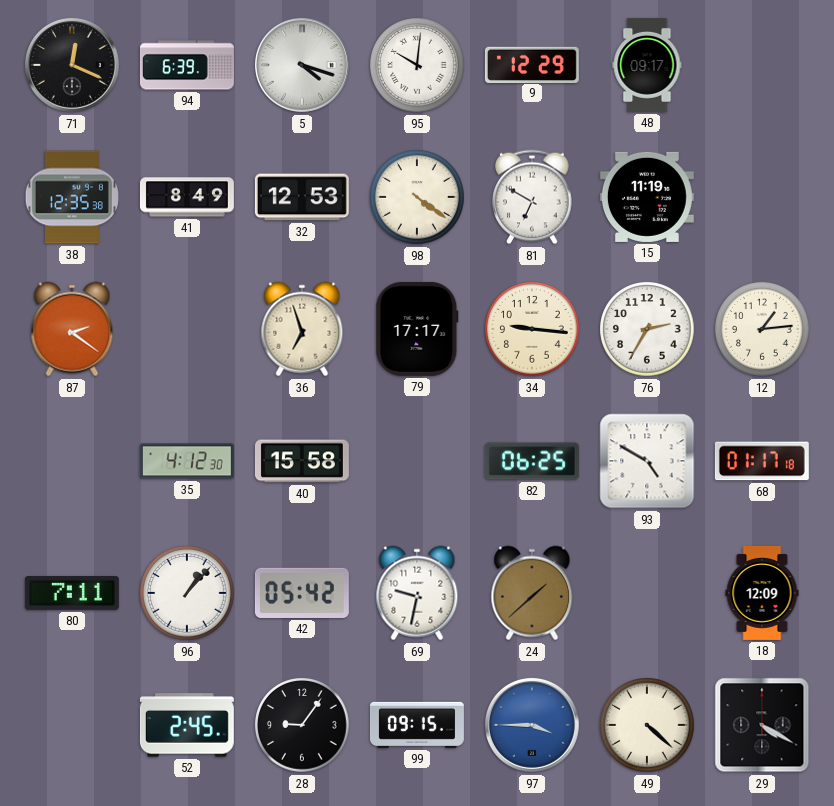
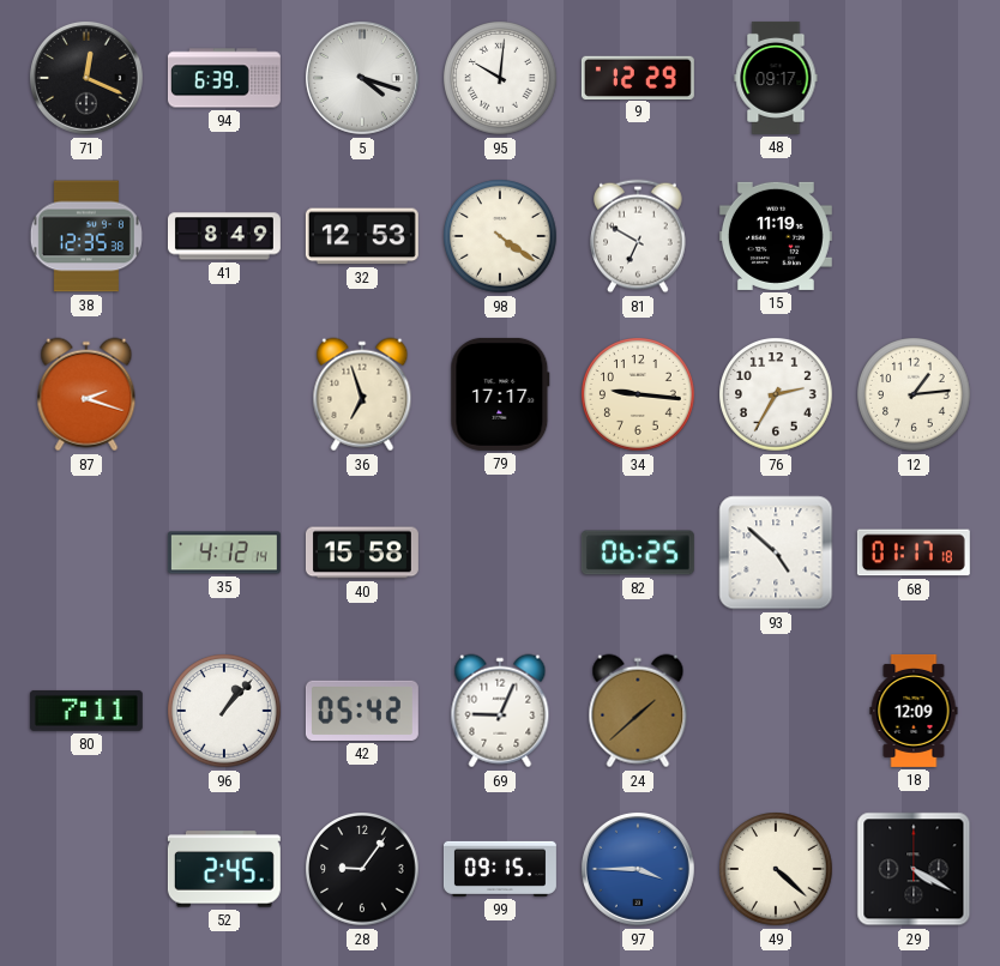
87: 2:21 -> 2:18
35: 4:12:30 -> 4:12:14
93: 4:50 -> 4:52
69: 9:32 -> 9:04
